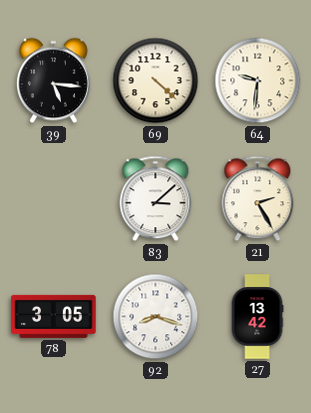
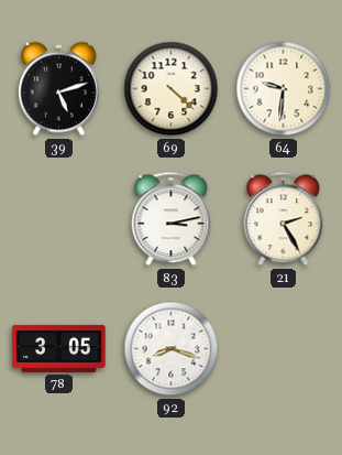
39: 5:16 -> 5:12
83: 3:08 -> 3:13
27: 13:42 -> none
